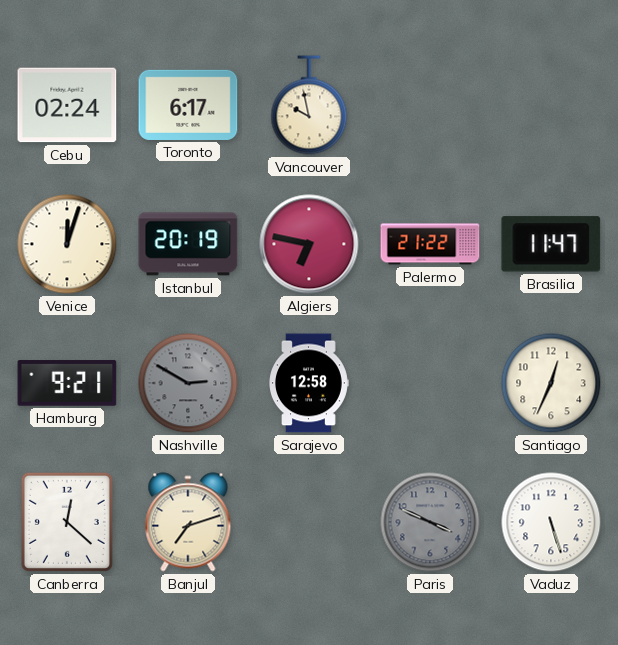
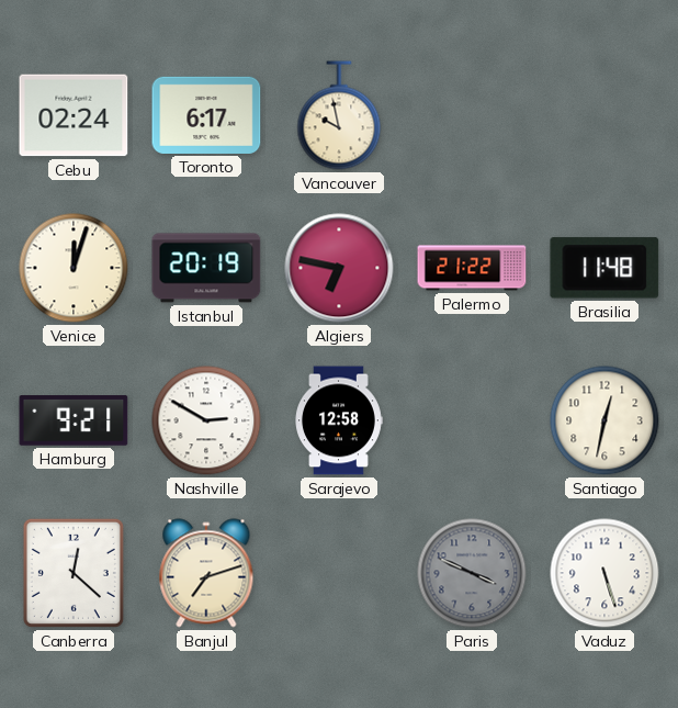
Brasilia: 11:47 -> 11:48
Nashville dial: grey -> white
Santiago: 12:34 -> 12:32
